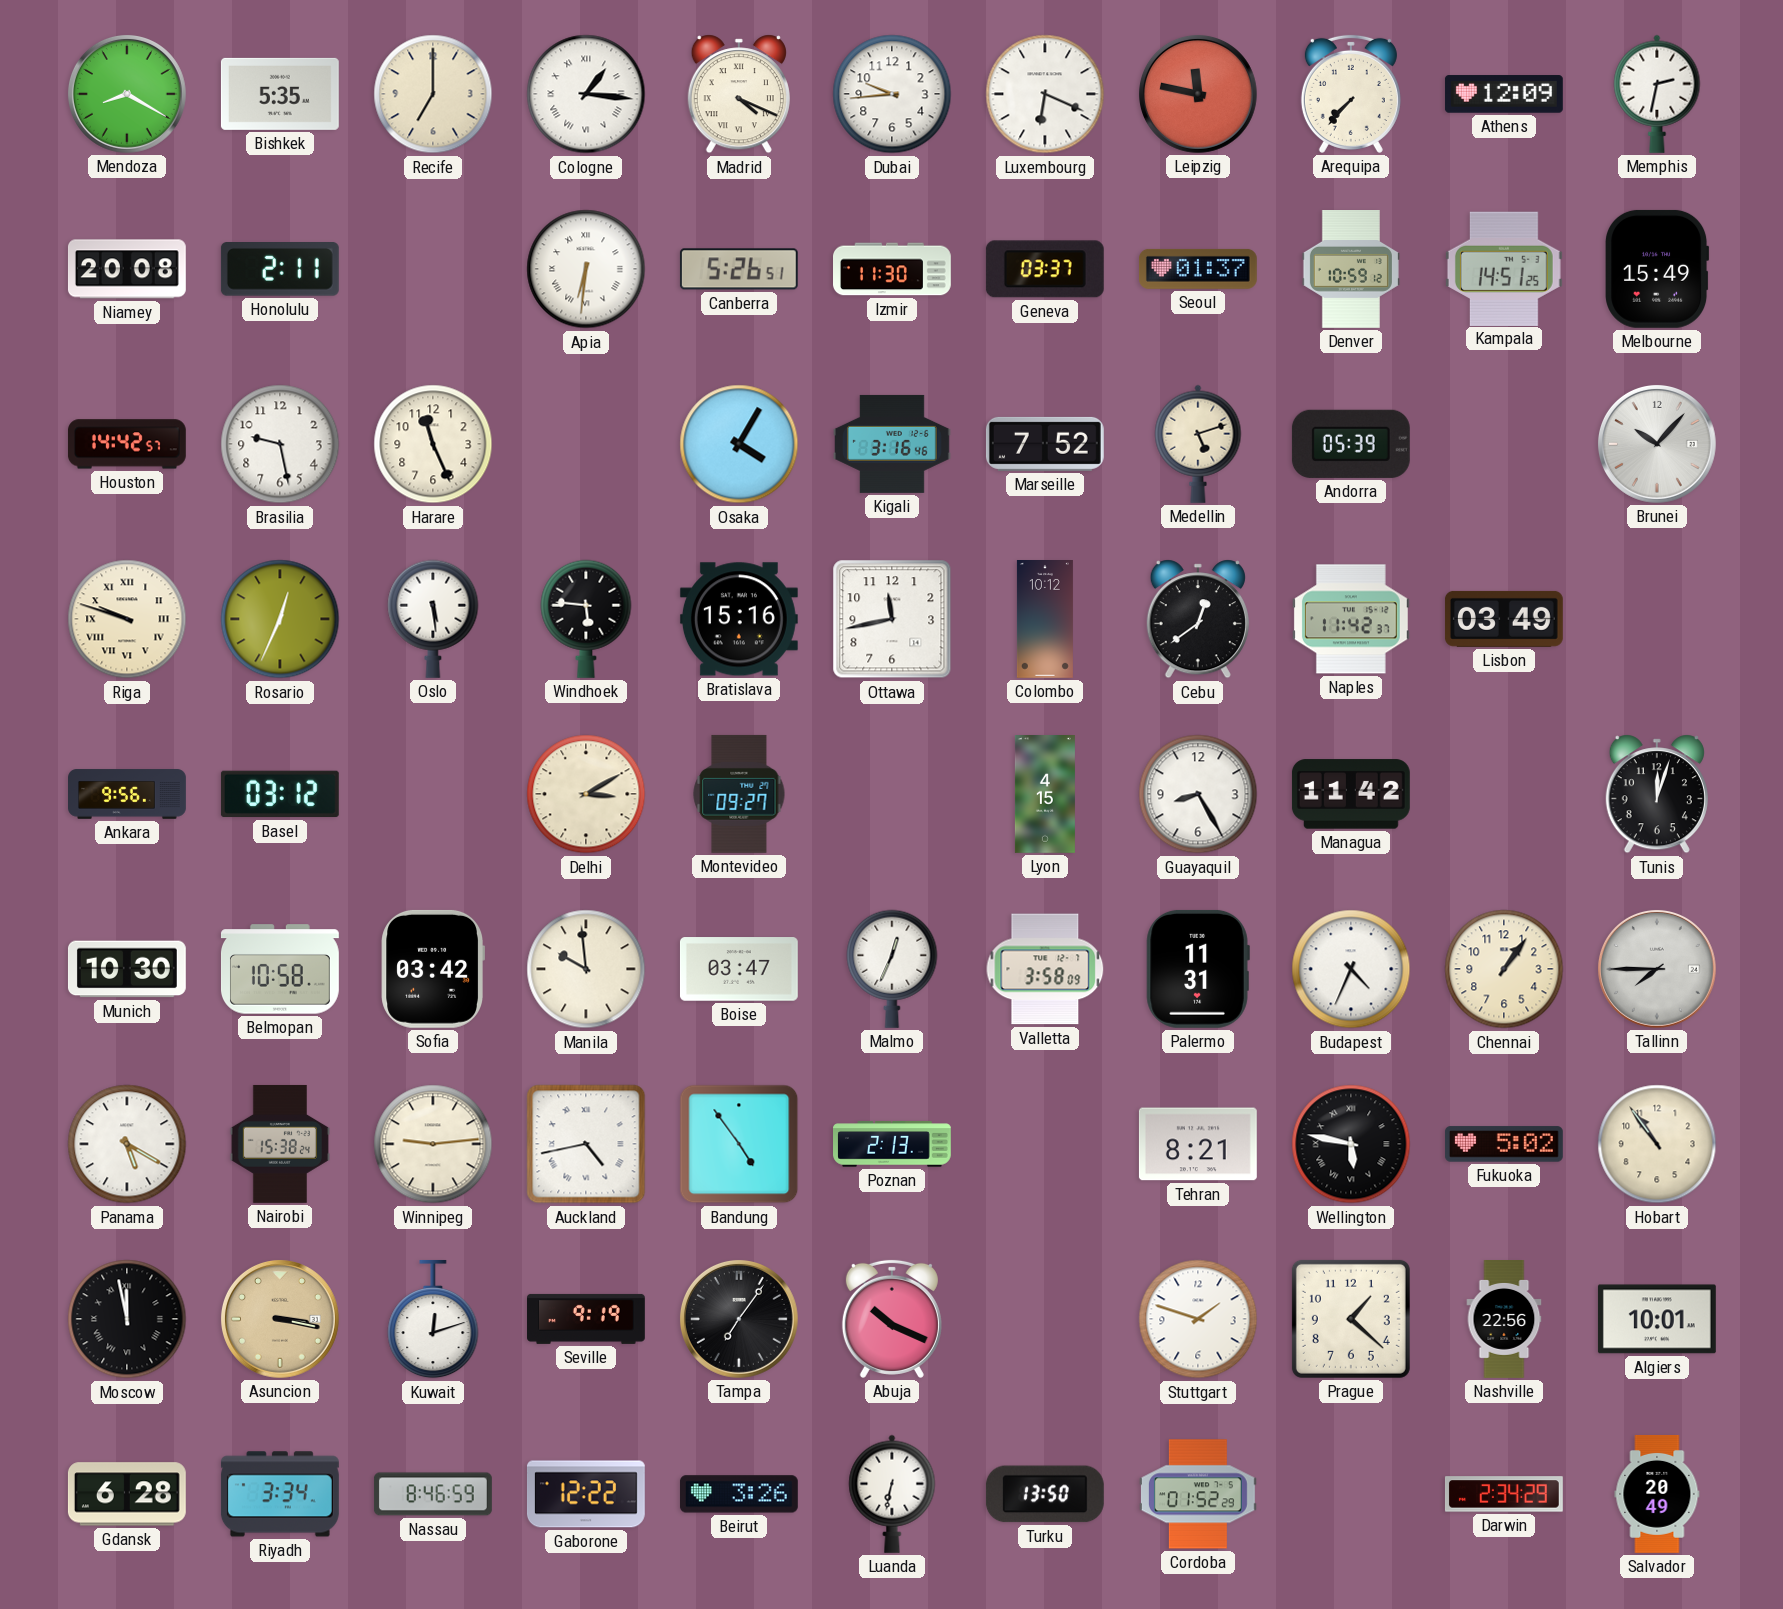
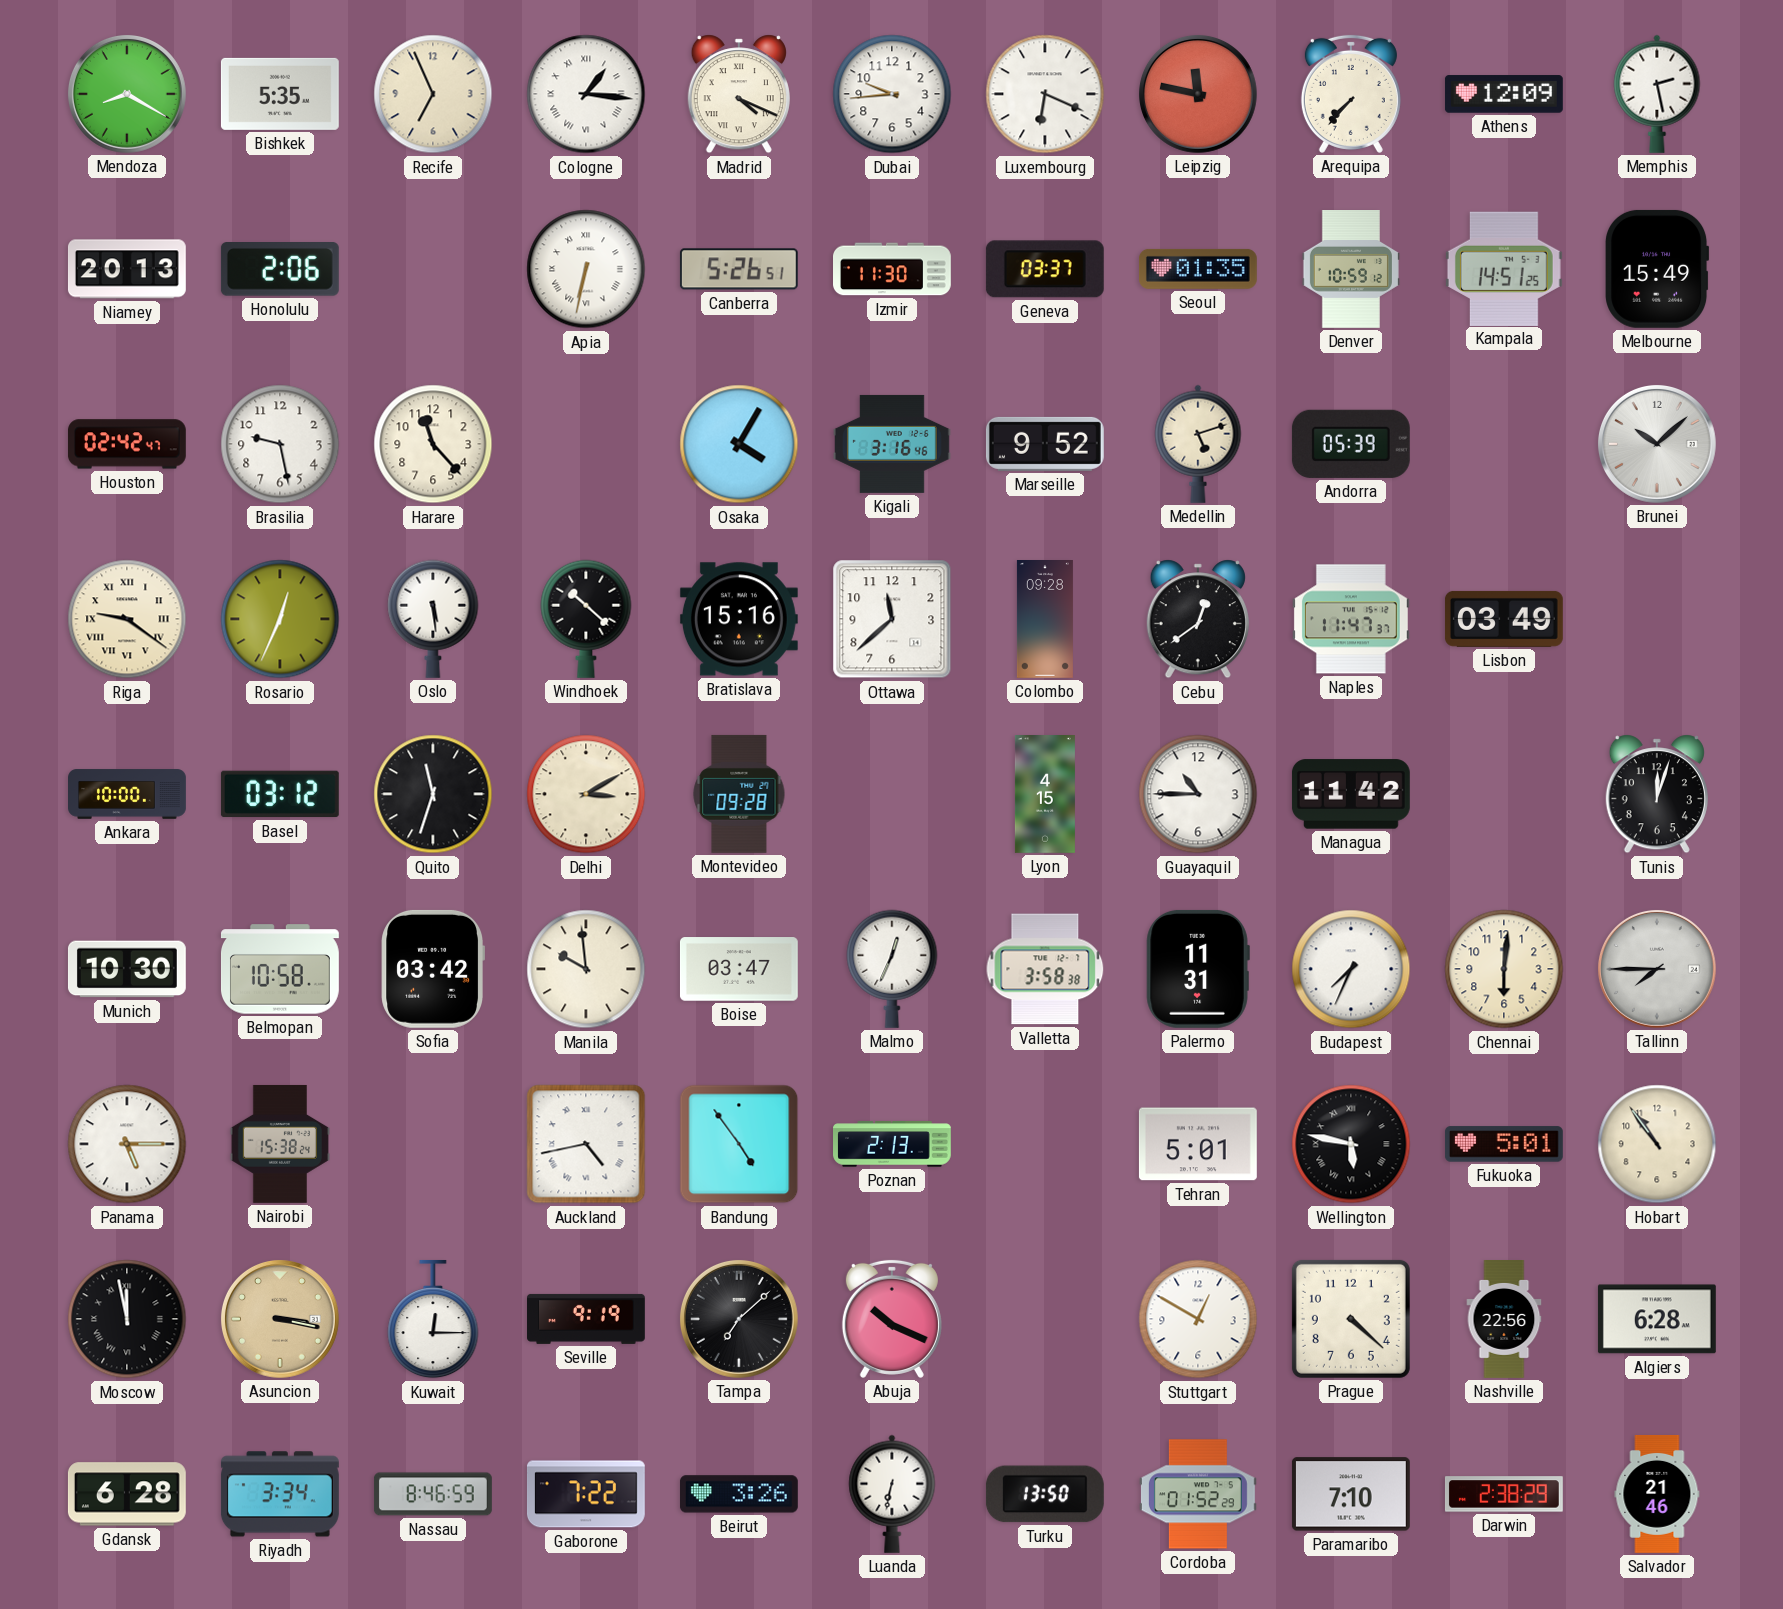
Recife: 7:00 -> 6:56
Memphis: 2:32 -> 2:28
Niamey: 20:08 -> 20:13
Honolulu: 2:11 -> 2:06
Apia: 6:31 -> 6:32
Seoul: 01:37 -> 01:35
Houston: 14:42 -> 02:42
Harare: 11:26 -> 11:23
Marseille: 7:52 -> 9:52
Brunei: 10:07 -> 10:08
Riga: 9:48 -> 9:21
Windhoek: 5:46 -> 10:22
Ottawa: 11:43 -> 11:38
Colombo: 10:12 -> 09:28
Naples: 11:42 -> 11:47
Ankara: 9:56 -> 10:00
Quito: none -> 11:33
Montevideo: 09:27 -> 09:28
Guayaquil: 8:25 -> 10:45
Valletta: 3:58:09 -> 3:58:38
Budapest: 4:34 -> 7:34
Chennai: 1:06 -> 6:01
Panama: 5:20 -> 5:15
Winnipeg: 9:14 -> none
Tehran: 8:21 -> 5:01
Fukuoka: 5:02 -> 5:01
Kuwait: 12:12 -> 12:15
Tampa: 7:06 -> 7:08
Stuttgart: 1:48 -> 12:50
Prague: 1:22 -> 4:22
Algiers: 10:01 -> 6:28
Gaborone: 12:22 -> 7:22
Paramaribo: none -> 7:10
Darwin: 2:34 -> 2:38
Salvador: 20:49 -> 21:46
